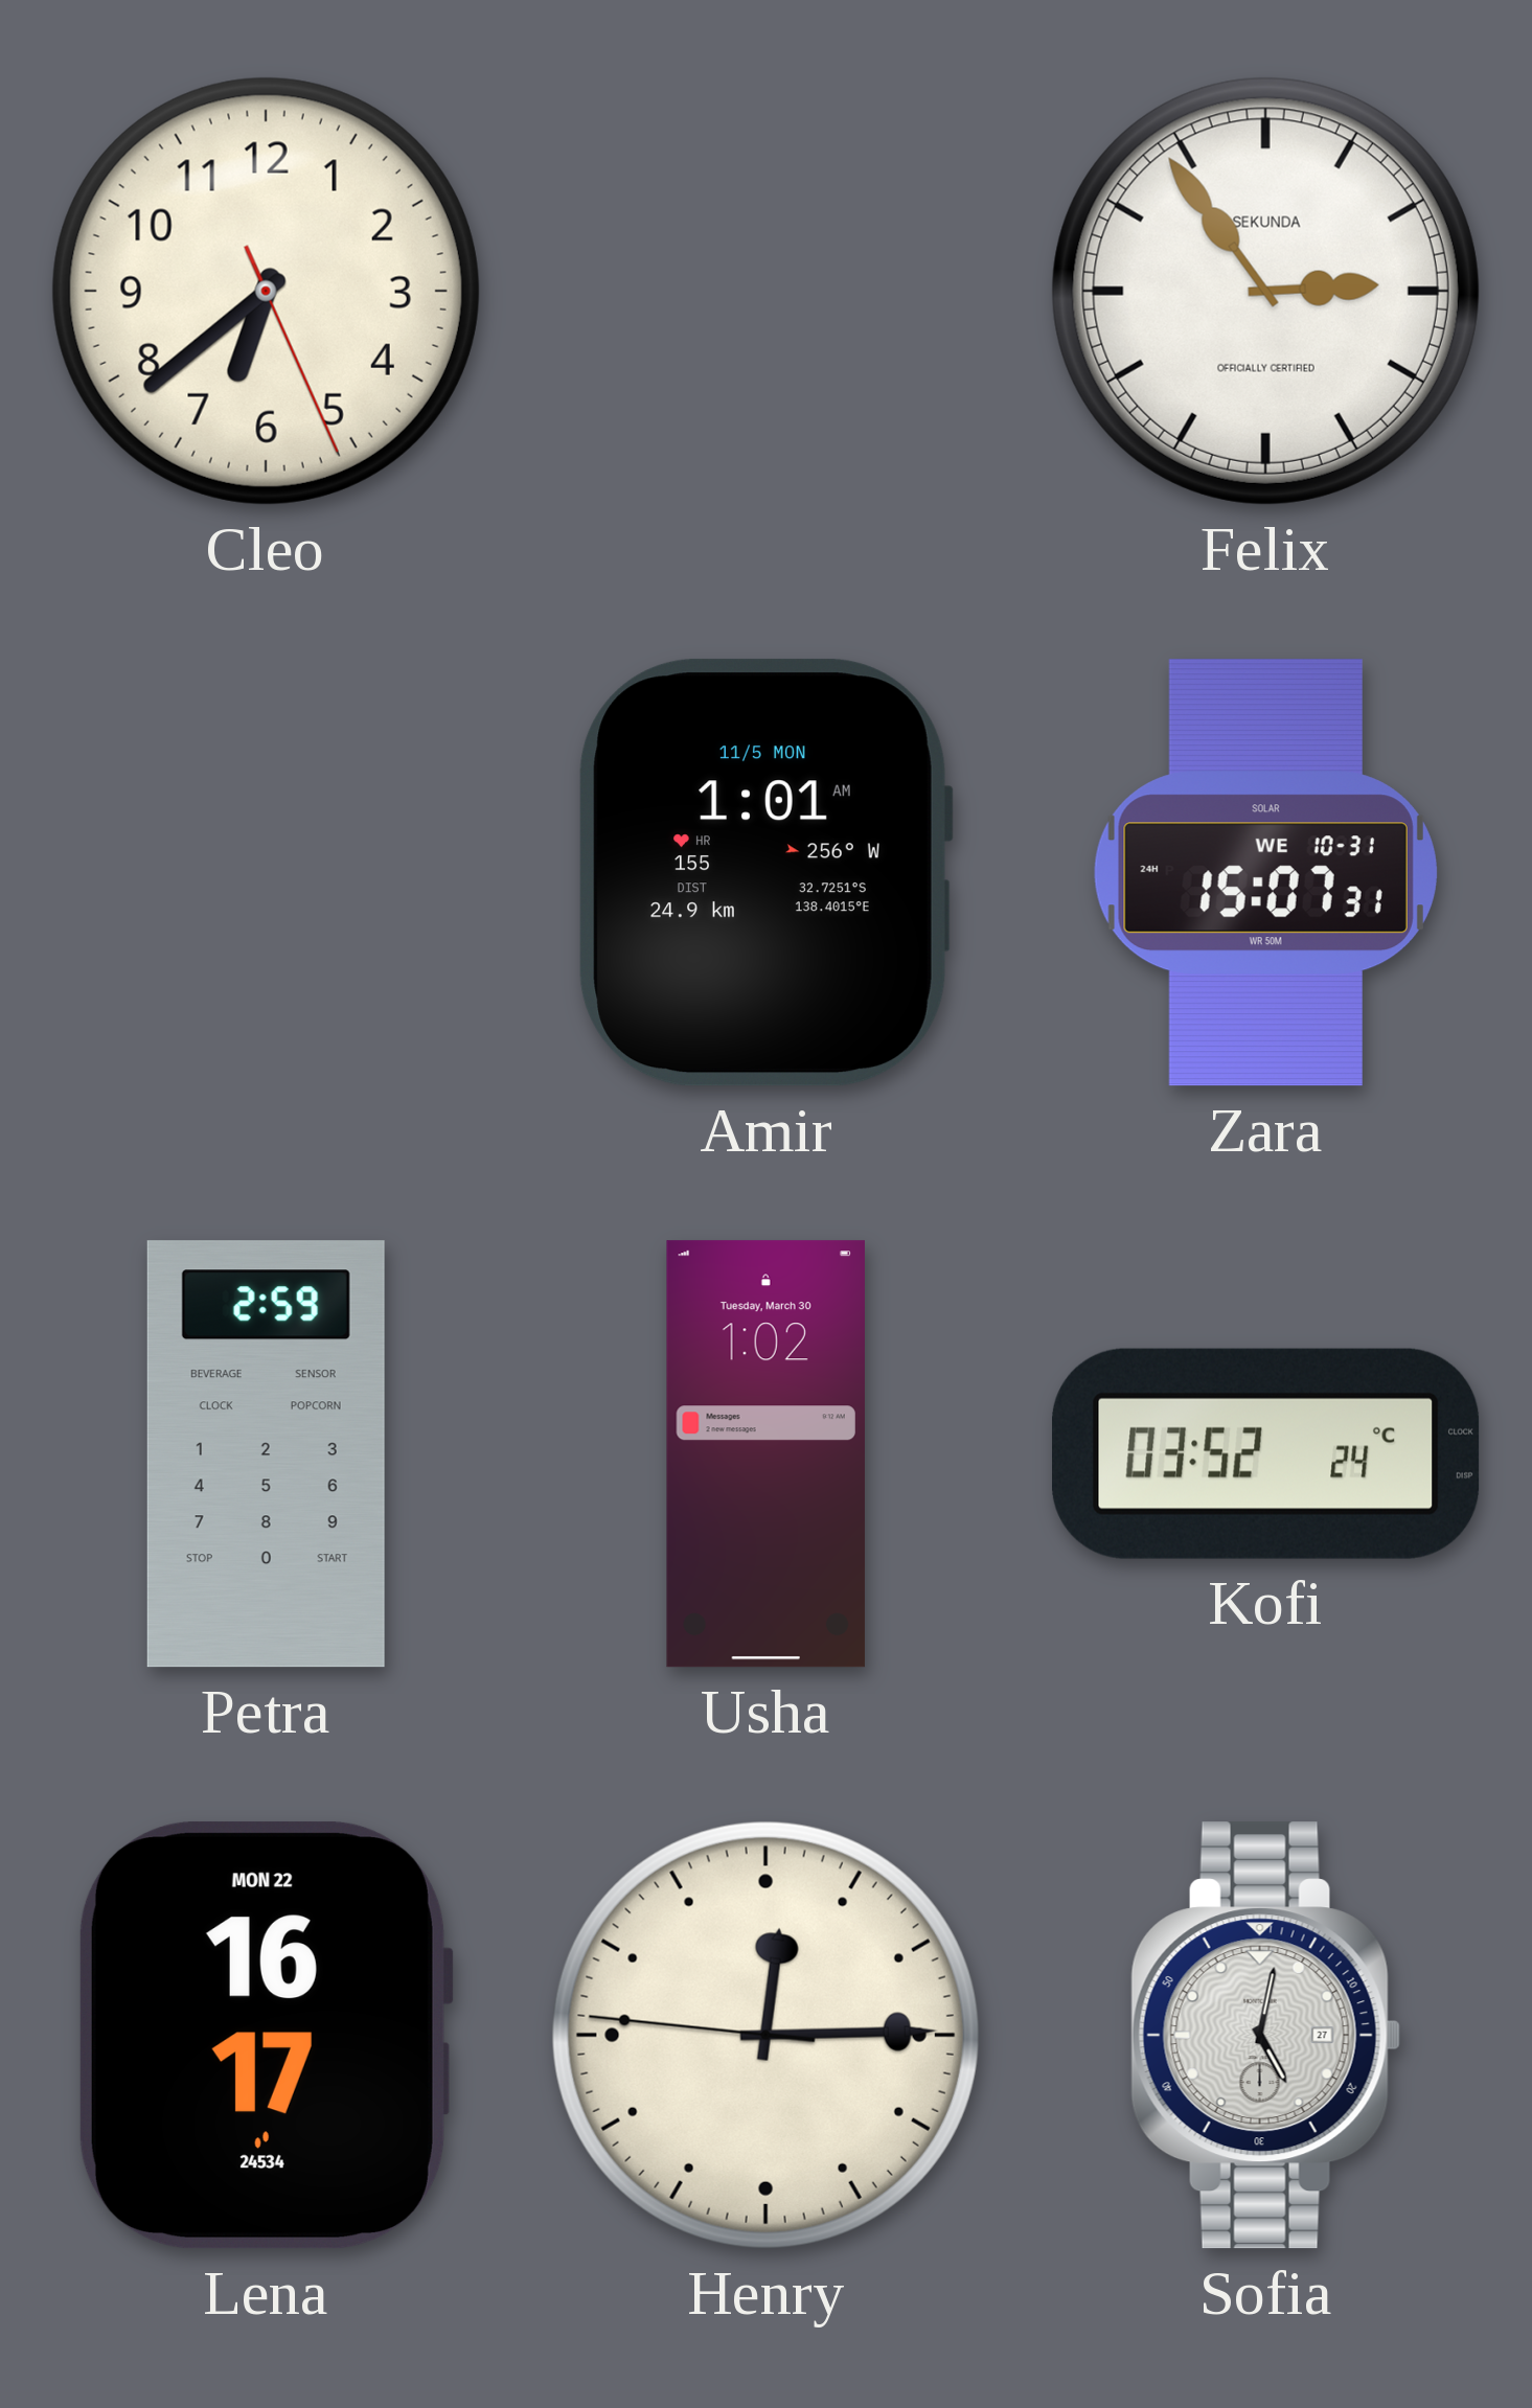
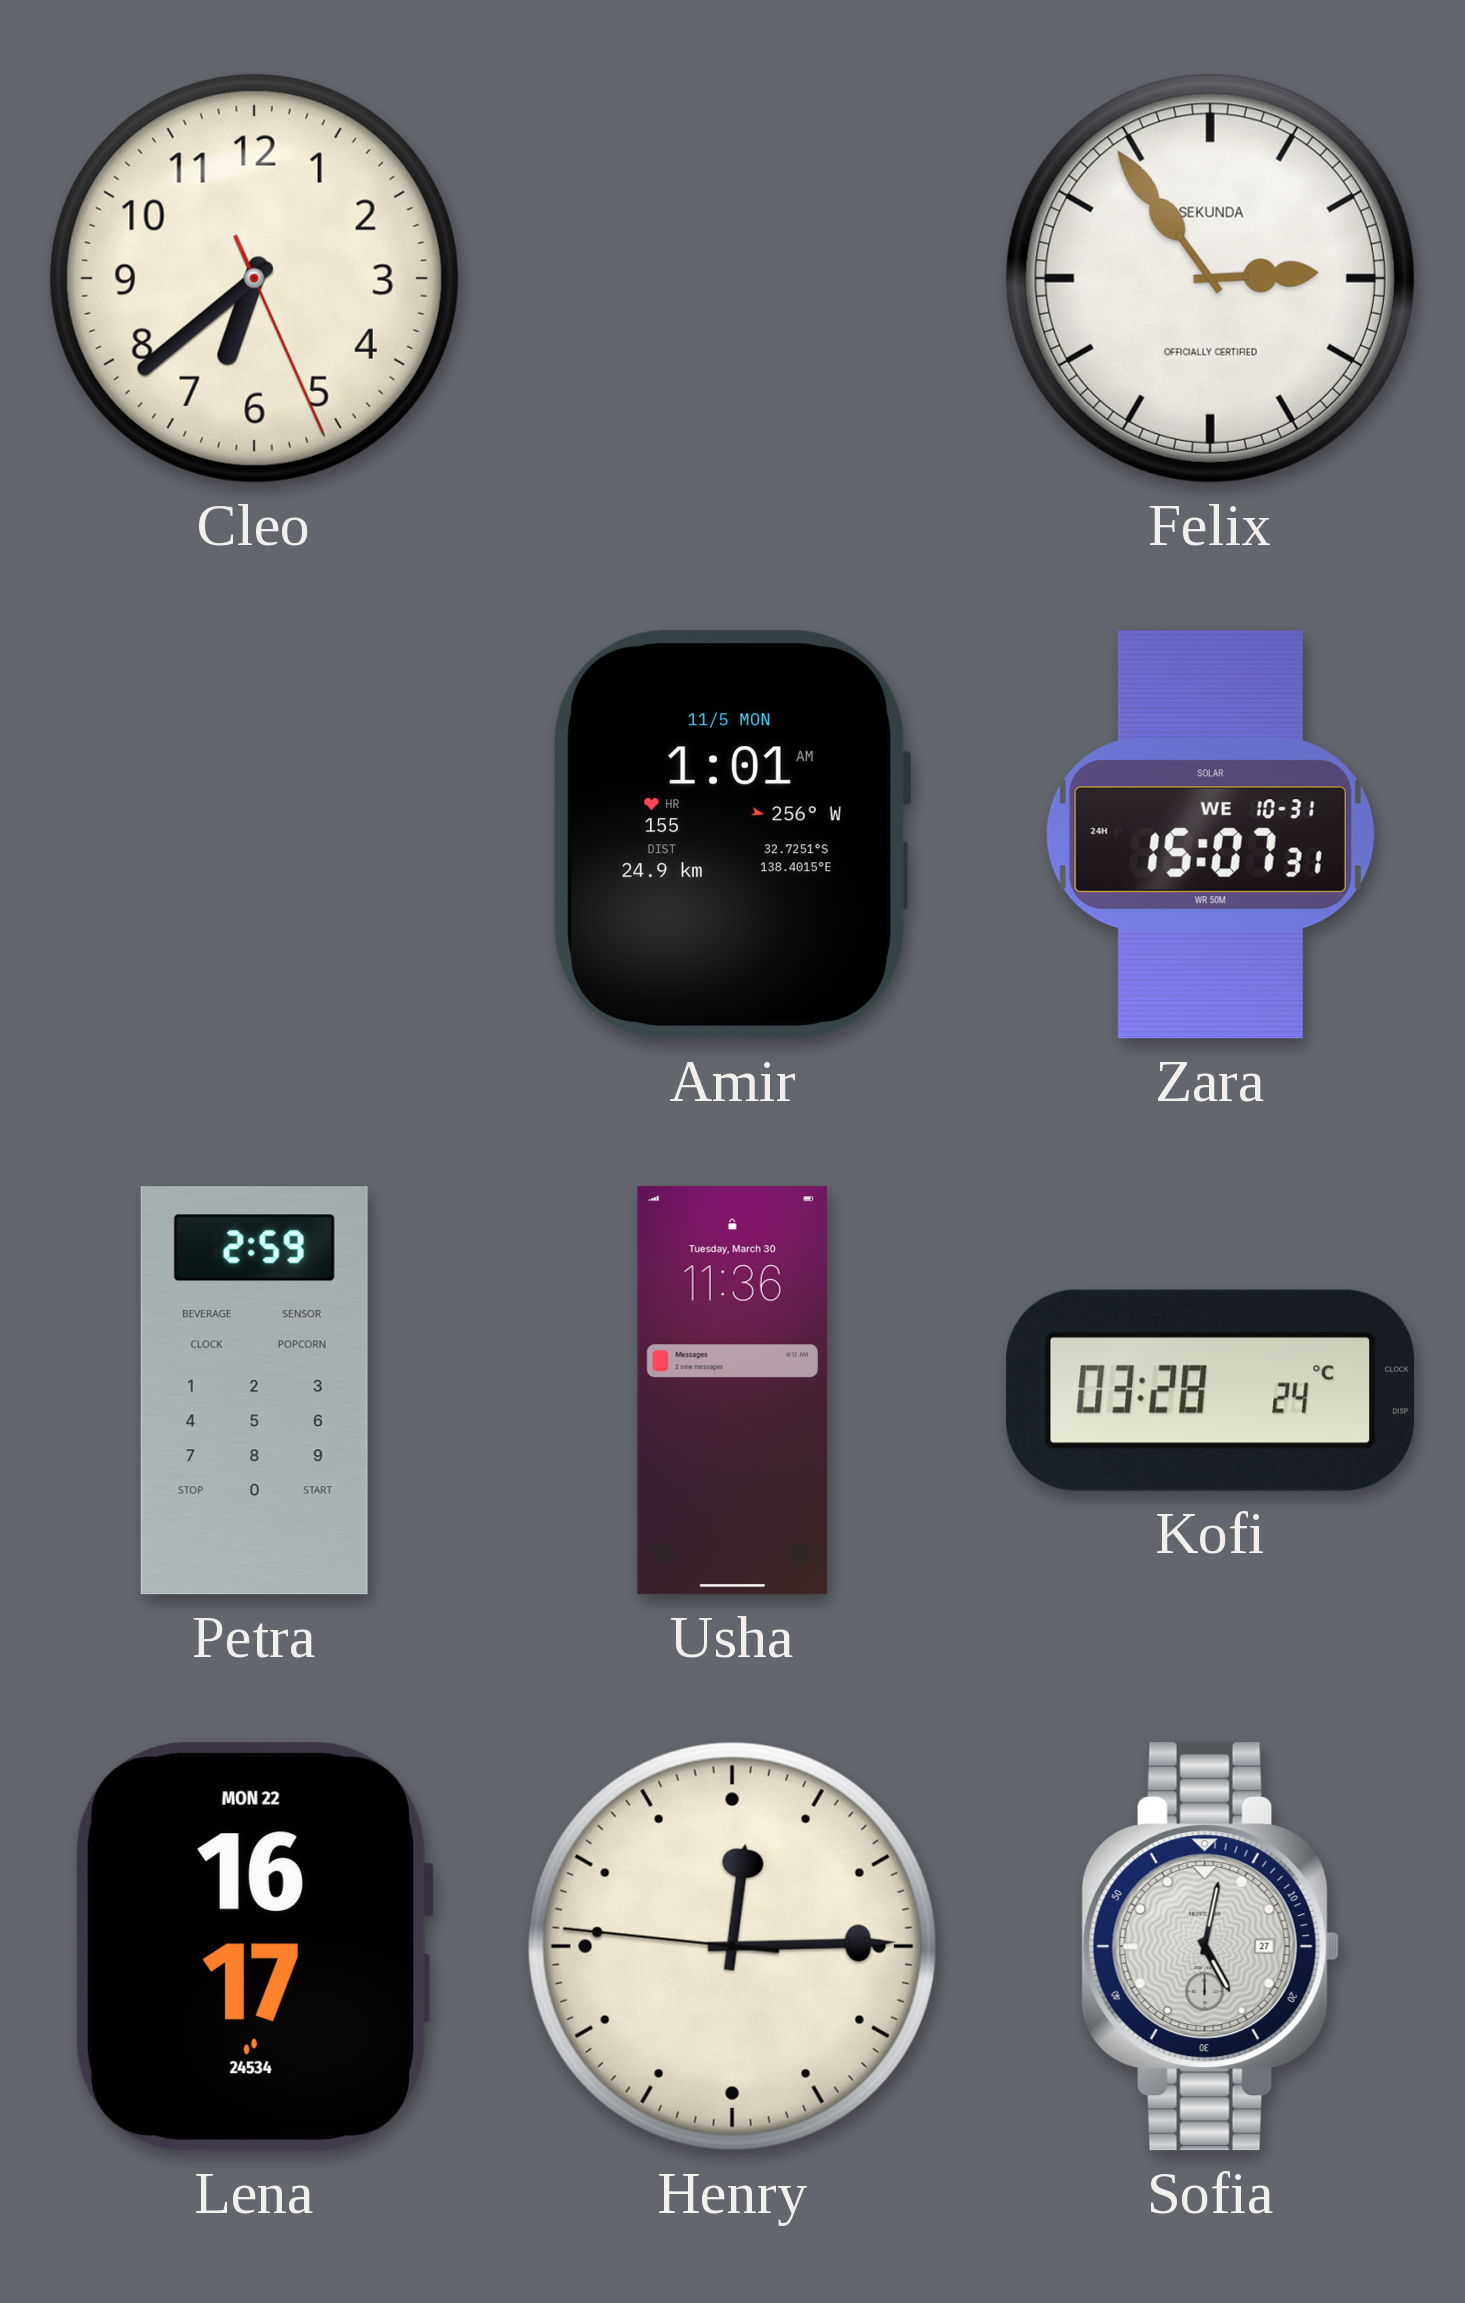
Usha: 1:02 -> 11:36
Kofi: 03:52 -> 03:28
